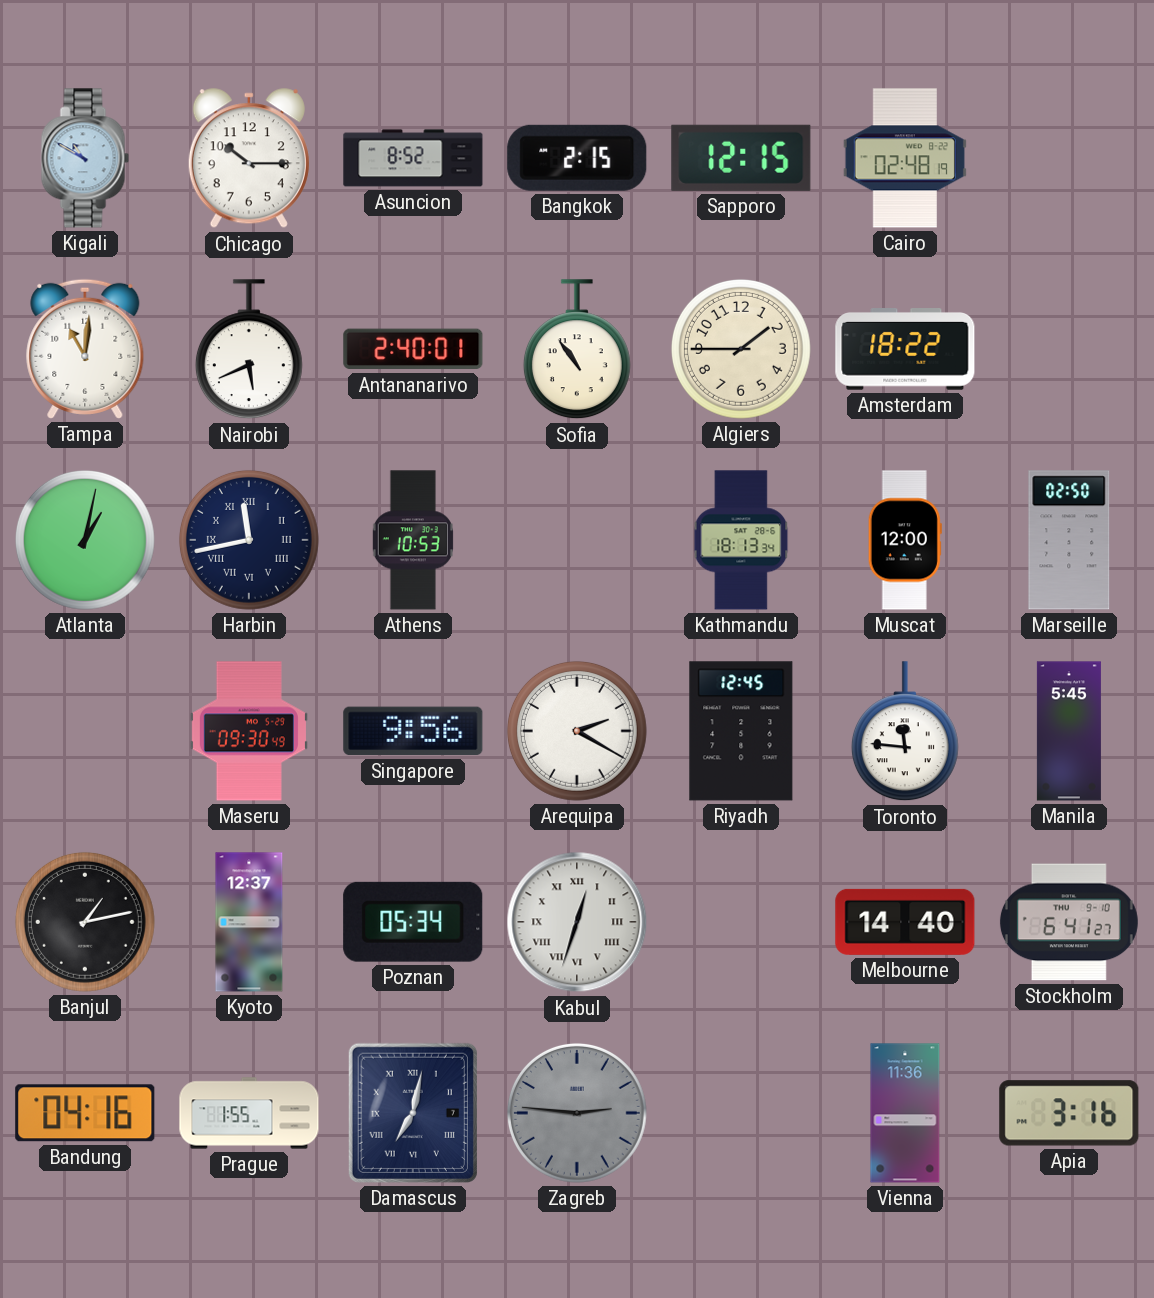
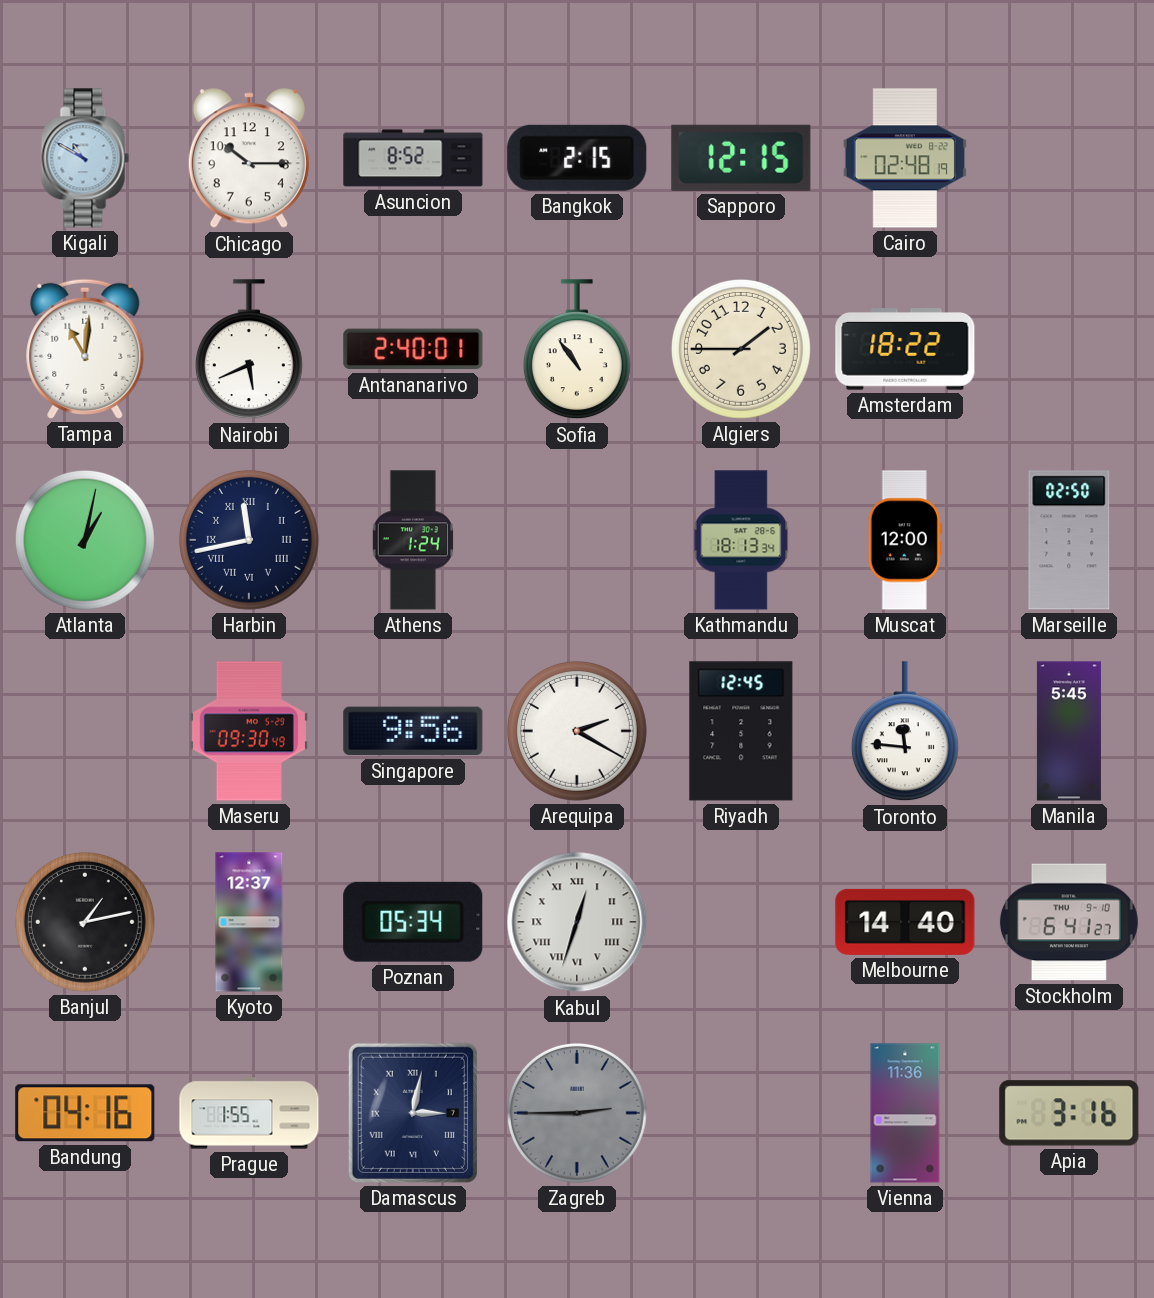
Athens: 10:53 -> 1:24
Damascus: 7:02 -> 3:02
Zagreb: 2:46 -> 2:45
